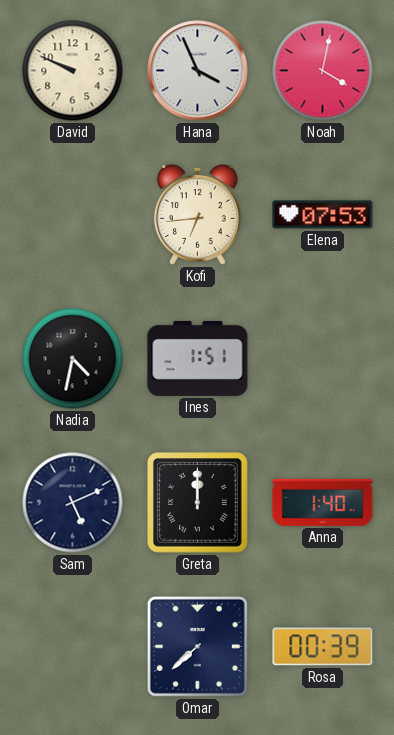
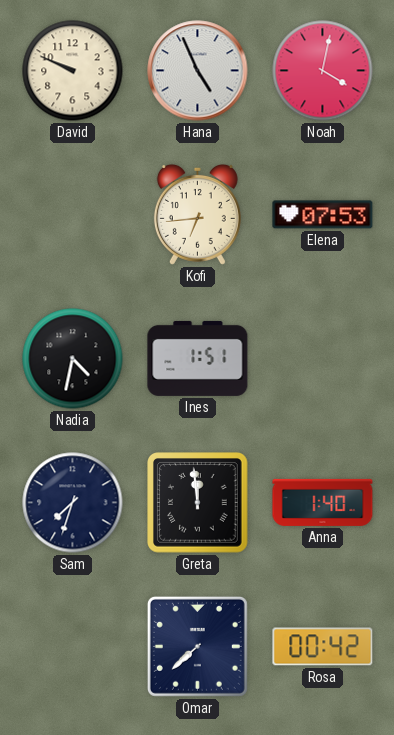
Hana: 3:56 -> 4:56
Sam: 5:11 -> 7:33
Greta: 12:00 -> 11:59
Rosa: 00:39 -> 00:42
